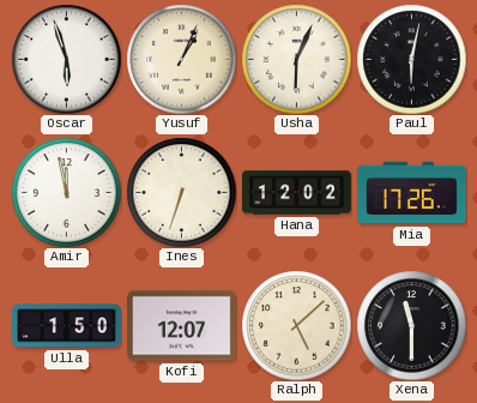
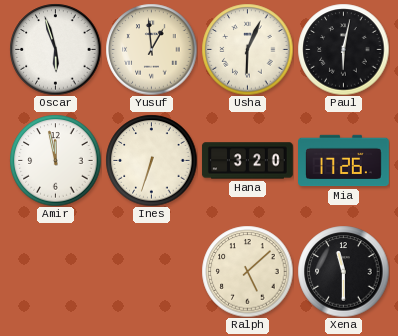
Yusuf: 1:04 -> 12:59
Hana: 12:02 -> 3:20
Ulla: 1:50 -> none
Kofi: 12:07 -> none
